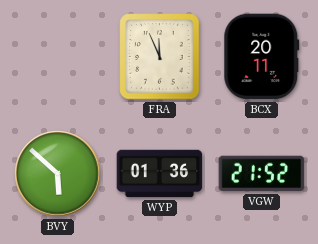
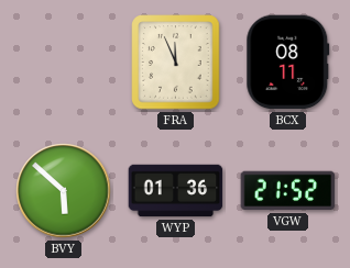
BCX: 20:11 -> 08:11
